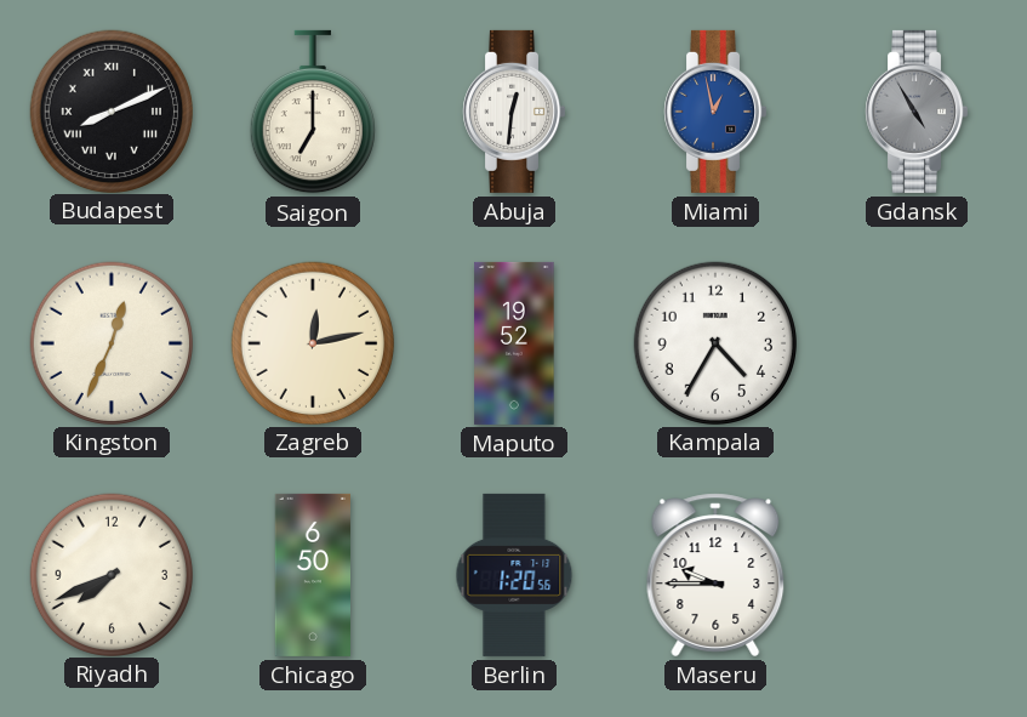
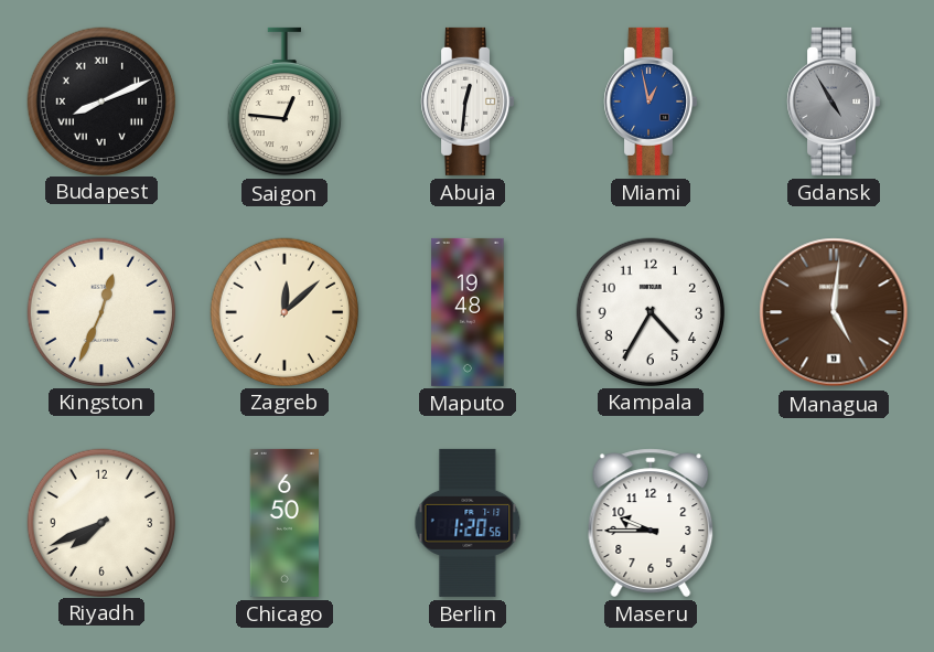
Saigon: 7:00 -> 12:46
Zagreb: 12:13 -> 12:08
Maputo: 19:52 -> 19:48
Managua: none -> 5:01
